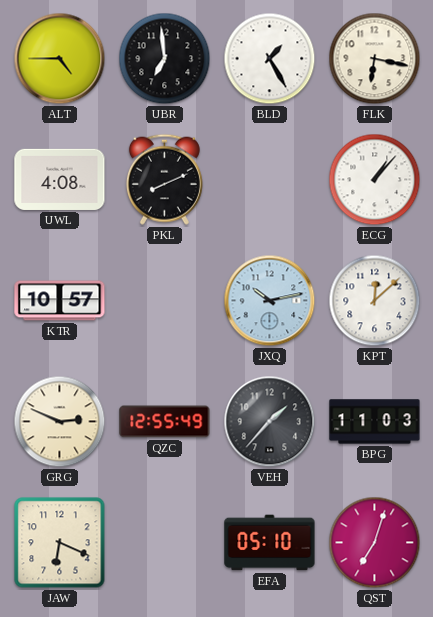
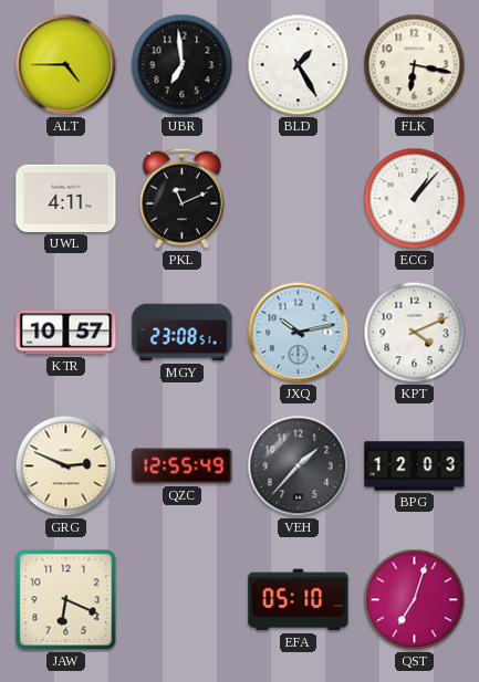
UWL: 4:08 -> 4:11
PKL: 8:11 -> 11:11
MGY: none -> 23:08
KPT: 12:08 -> 4:11
BPG: 11:03 -> 12:03
